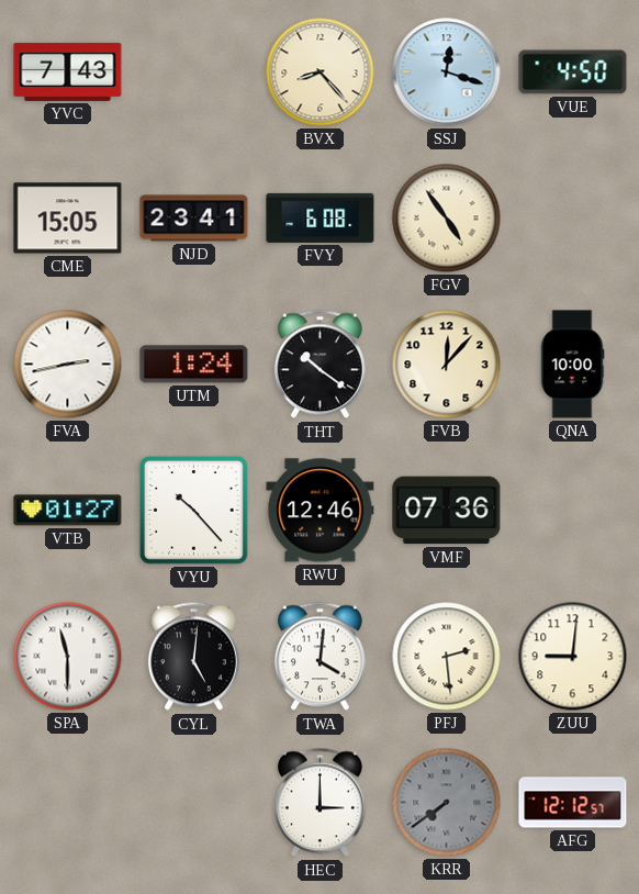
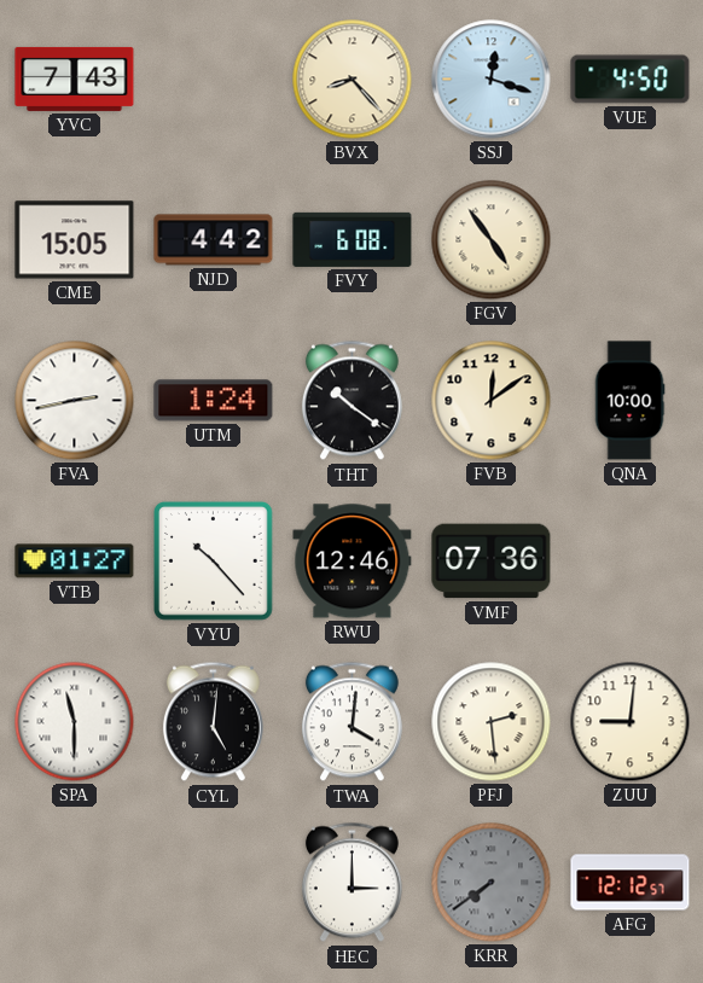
NJD: 23:41 -> 4:42
FVB: 12:07 -> 12:09
